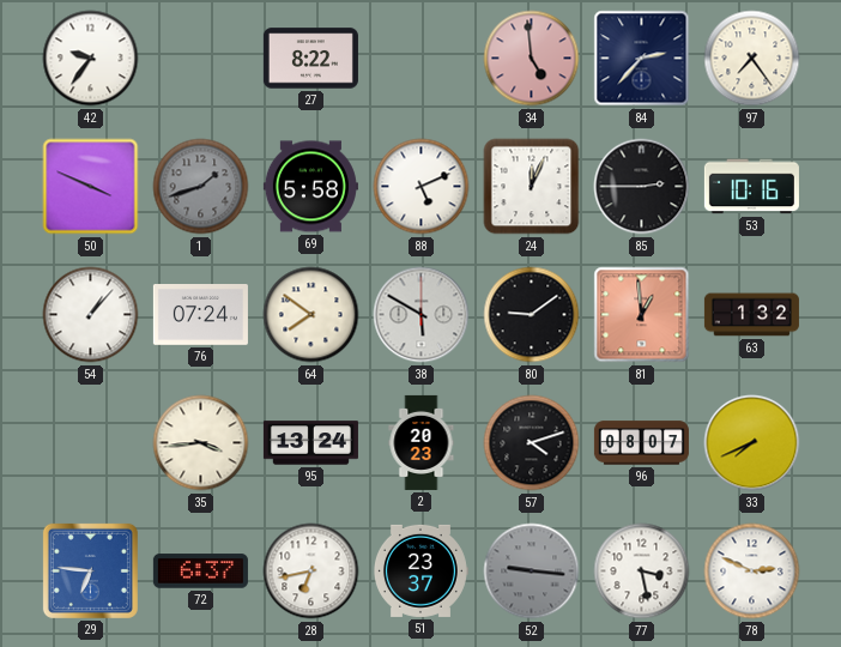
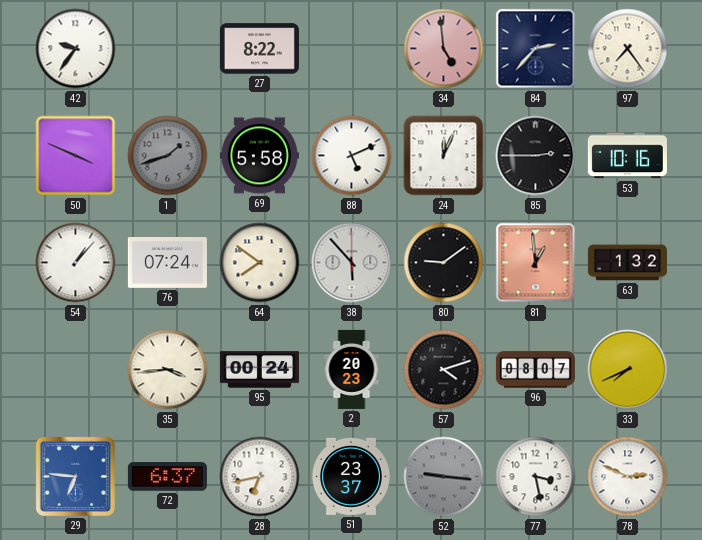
38: 5:50 -> 5:53
95: 13:24 -> 00:24
